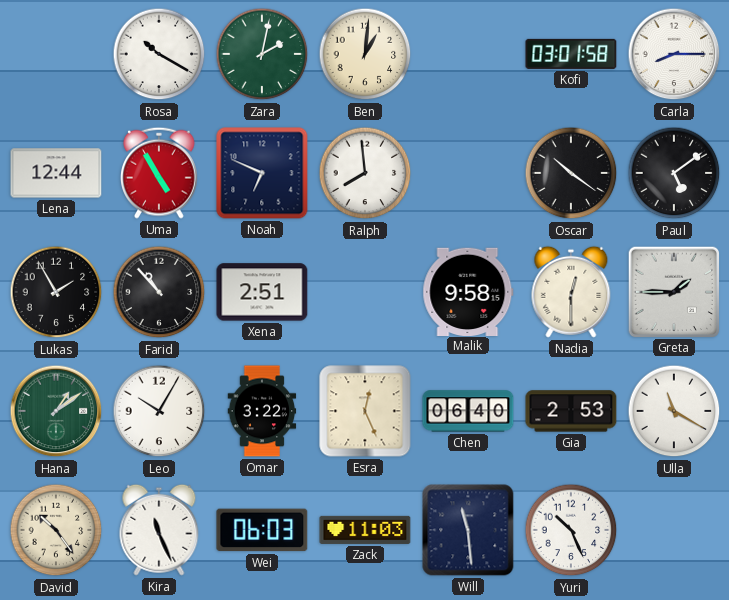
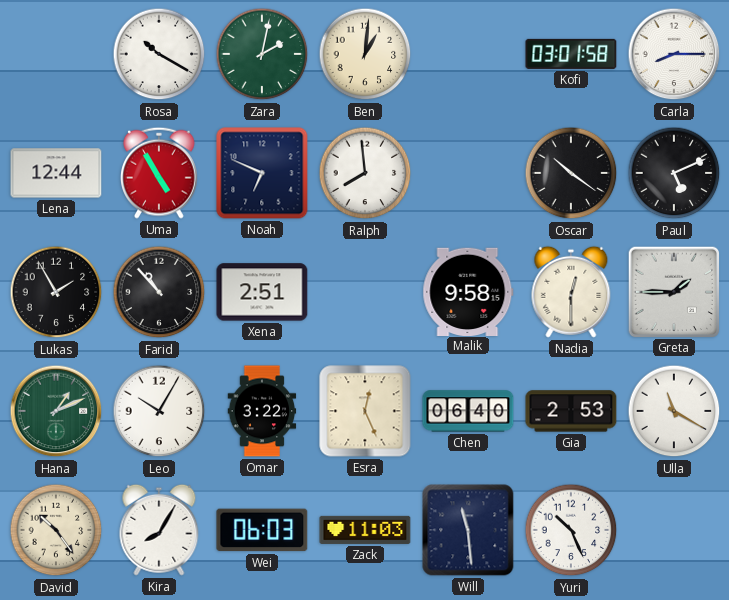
Paul: 5:09 -> 5:11
Hana: 1:09 -> 1:11
Kira: 11:26 -> 8:05
